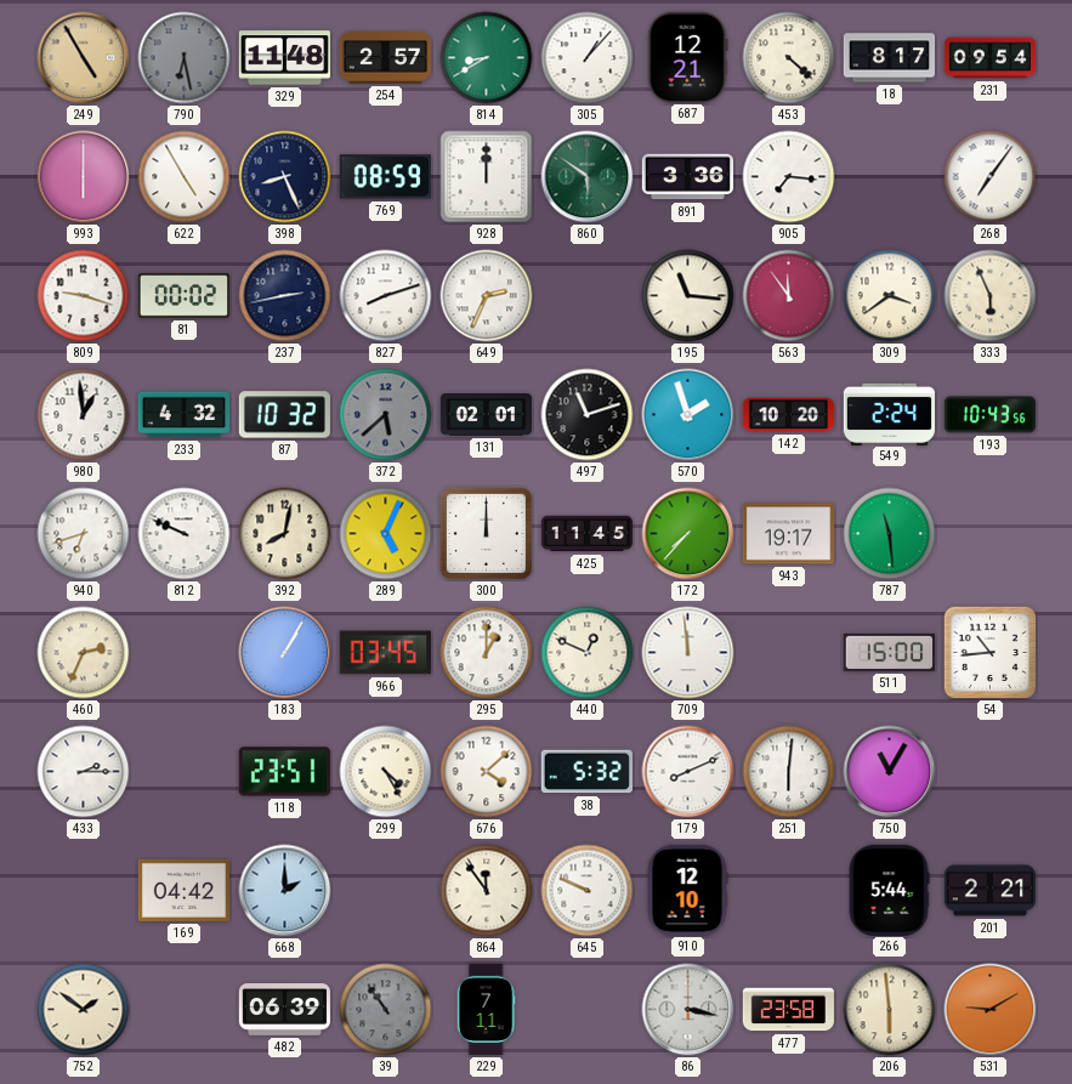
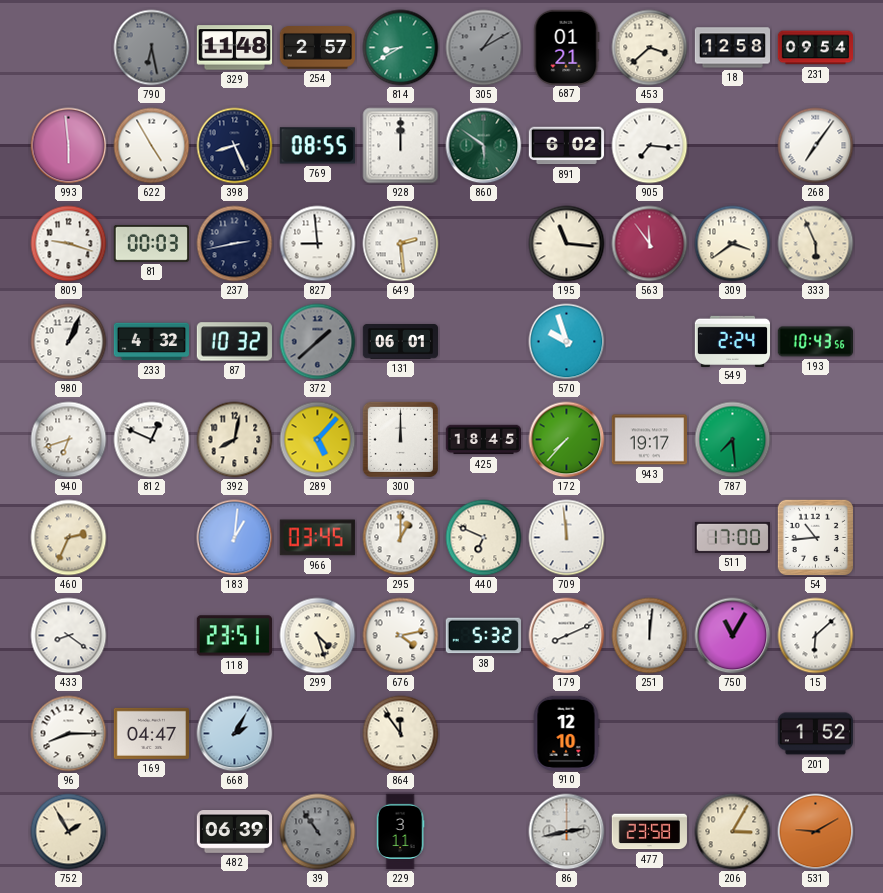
249: 4:55 -> none
305: 1:07 -> 1:10
305 dial: white -> grey
687: 12:21 -> 01:21
453: 4:22 -> 3:38
18: 8:17 -> 12:58
993: 6:00 -> 5:59
769: 08:59 -> 08:55
891: 3:36 -> 6:02
81: 00:02 -> 00:03
827: 8:12 -> 8:59
649: 2:34 -> 2:29
980: 12:59 -> 1:04
372: 5:38 -> 1:38
131: 02:01 -> 06:01
497: 11:12 -> none
570: 1:57 -> 9:57
142: 10:20 -> none
812: 9:49 -> 12:49
289: 5:04 -> 5:07
425: 11:45 -> 18:45
787: 11:29 -> 7:29
183: 1:05 -> 1:01
440: 12:49 -> 6:49
511: 15:00 -> 17:00
433: 2:15 -> 8:21
299: 4:25 -> 4:27
676: 4:08 -> 4:13
251: 6:01 -> 12:01
15: none -> 6:08
96: none -> 8:15
169: 04:42 -> 04:47
668: 2:00 -> 2:05
645: 9:49 -> none
266: 5:44 -> none
201: 2:21 -> 1:52
752: 1:51 -> 1:55
229: 7:11 -> 3:11
86: 3:17 -> 2:43
206: 5:59 -> 3:05
